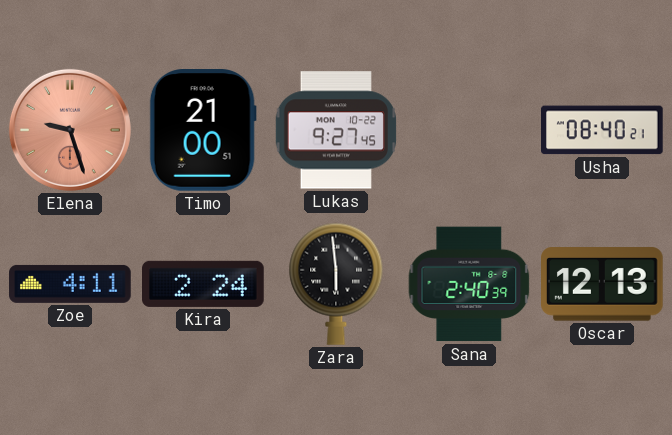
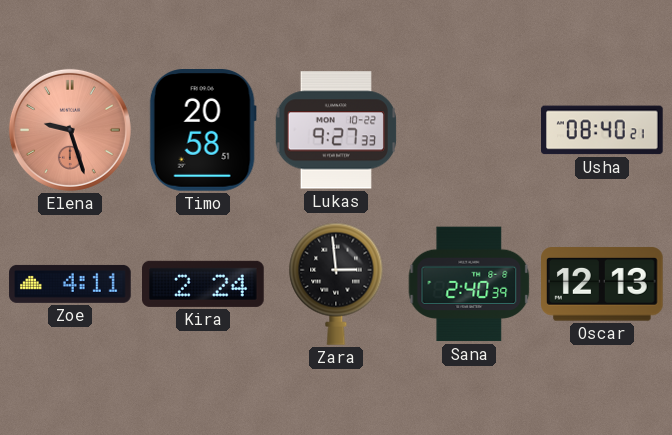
Timo: 21:00 -> 20:58
Lukas: 9:27:45 -> 9:27:33
Zara: 5:59 -> 2:59
